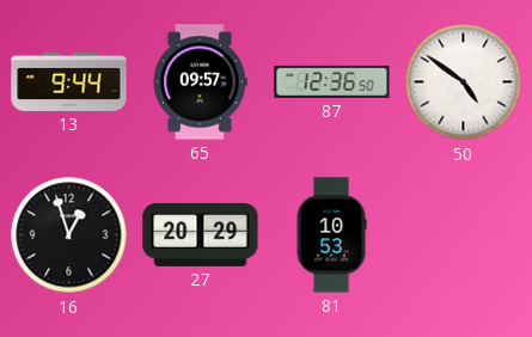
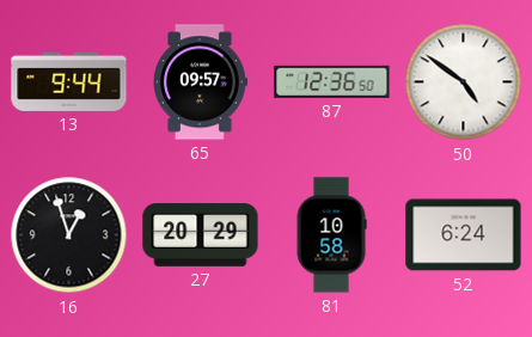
81: 10:53 -> 10:58
52: none -> 6:24
